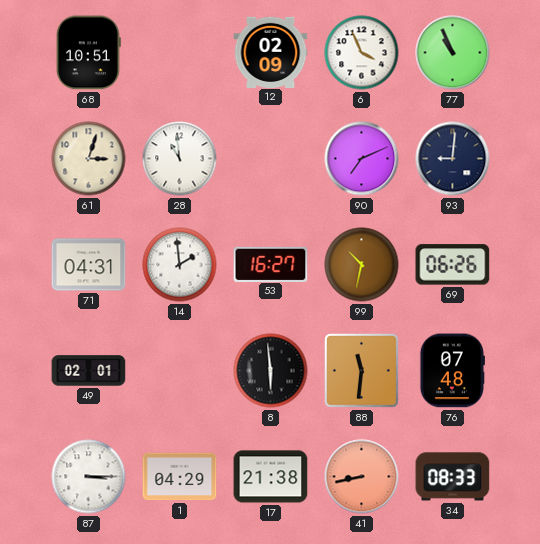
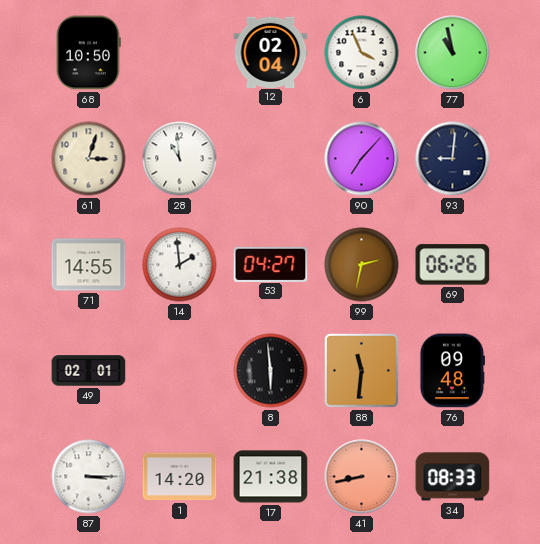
68: 10:51 -> 10:50
12: 02:09 -> 02:04
77: 10:56 -> 10:58
90: 7:11 -> 7:07
71: 04:31 -> 14:55
53: 16:27 -> 04:27
99: 10:32 -> 2:32
76: 07:48 -> 09:48
1: 04:29 -> 14:20
